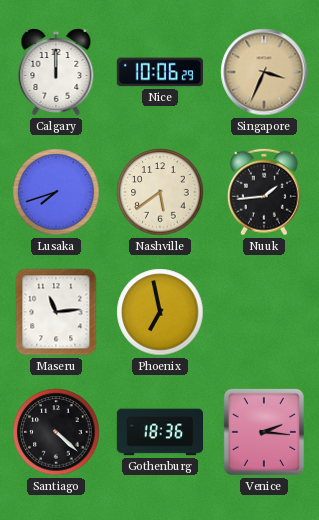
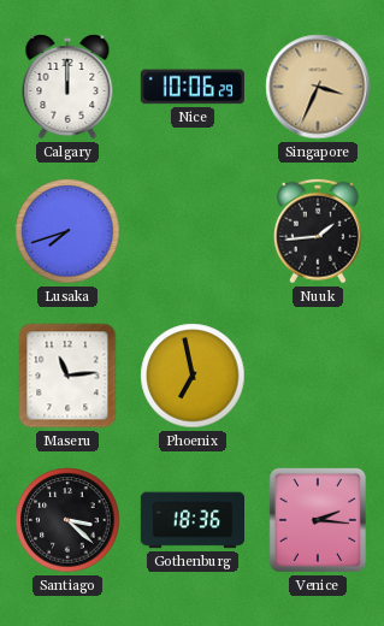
Nashville: 5:39 -> none
Santiago: 4:22 -> 3:22
